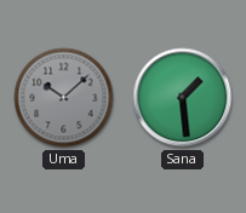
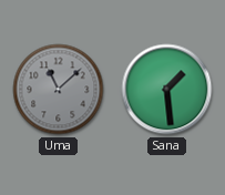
Uma: 10:08 -> 11:08
